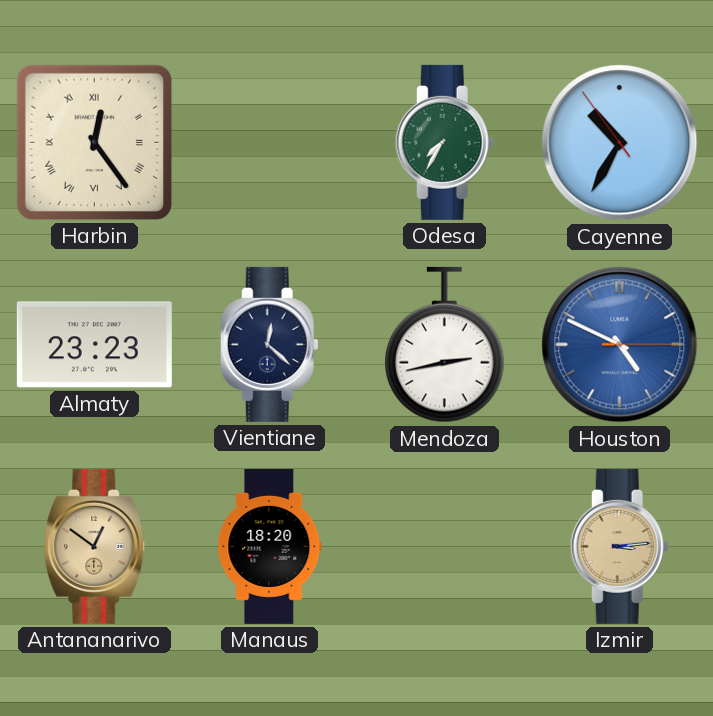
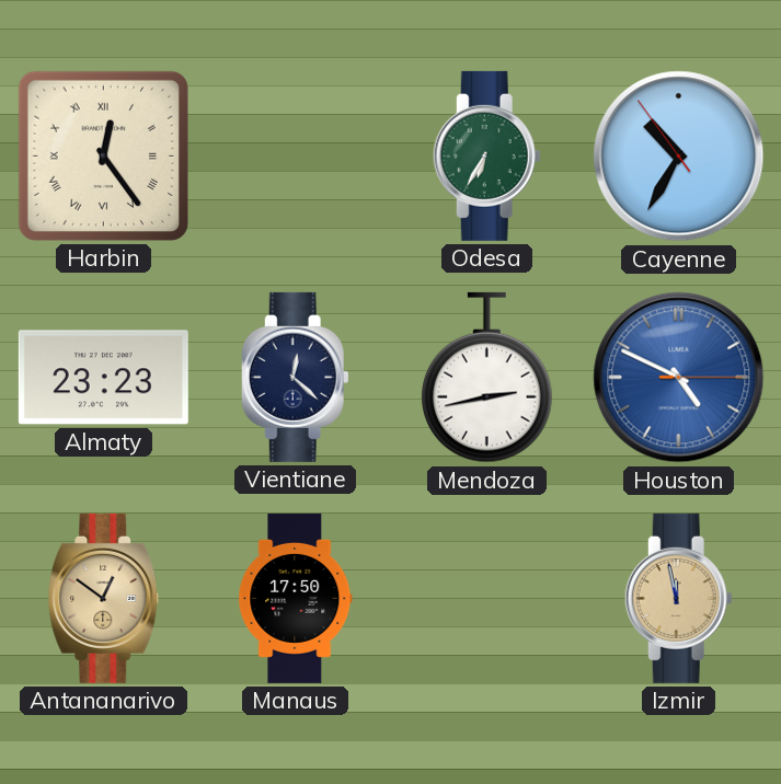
Odesa: 7:35 -> 6:35
Manaus: 18:20 -> 17:50
Izmir: 3:14 -> 11:58
